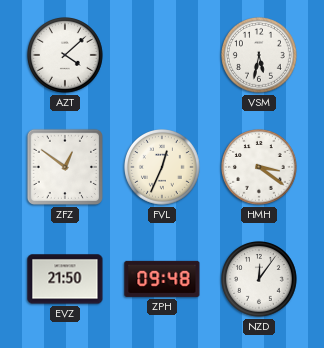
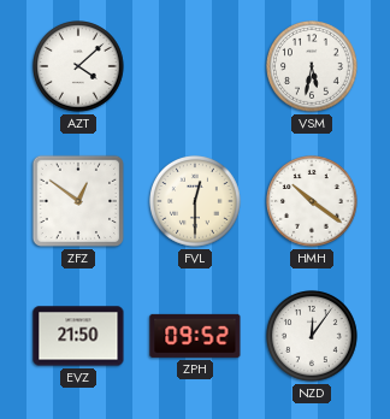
FVL: 12:34 -> 12:30
HMH: 3:21 -> 10:21
ZPH: 09:48 -> 09:52
